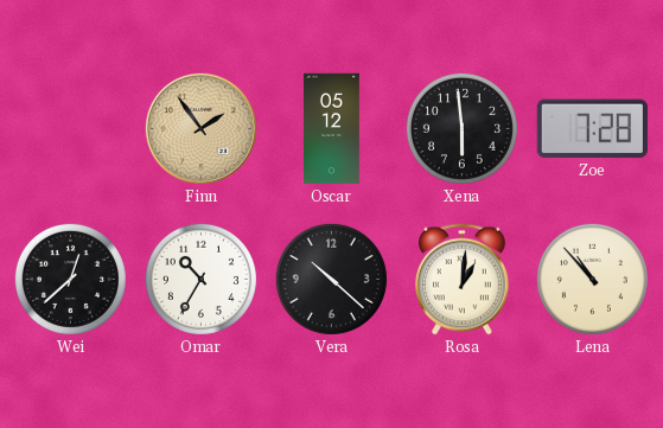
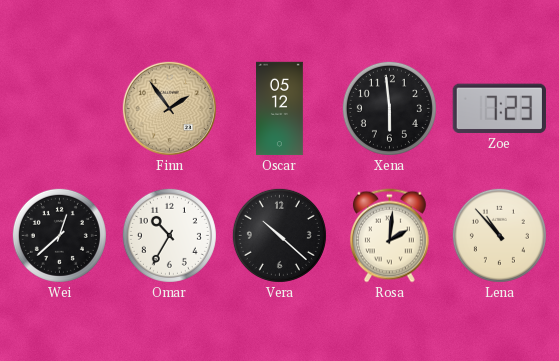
Zoe: 7:28 -> 7:23
Rosa: 1:01 -> 2:01
